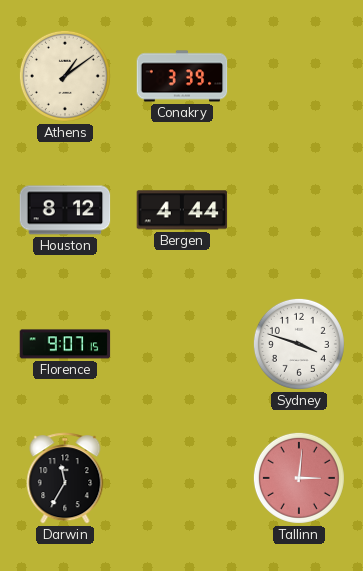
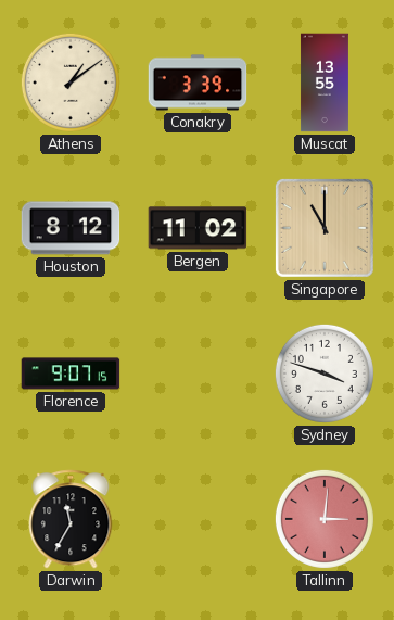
Muscat: none -> 13:55
Bergen: 4:44 -> 11:02
Singapore: none -> 11:00
